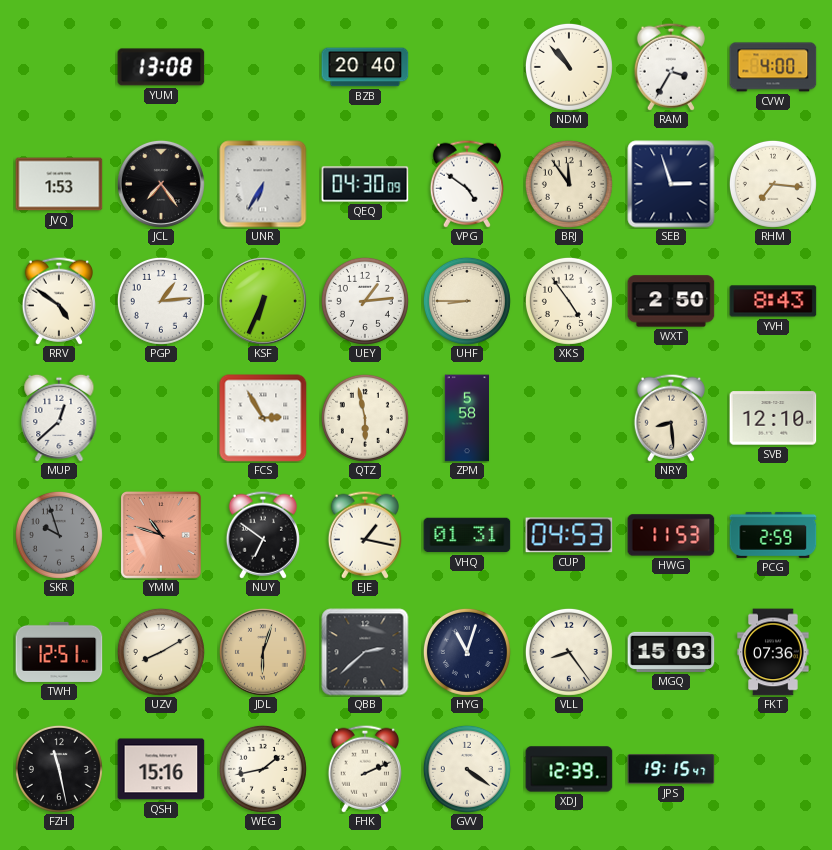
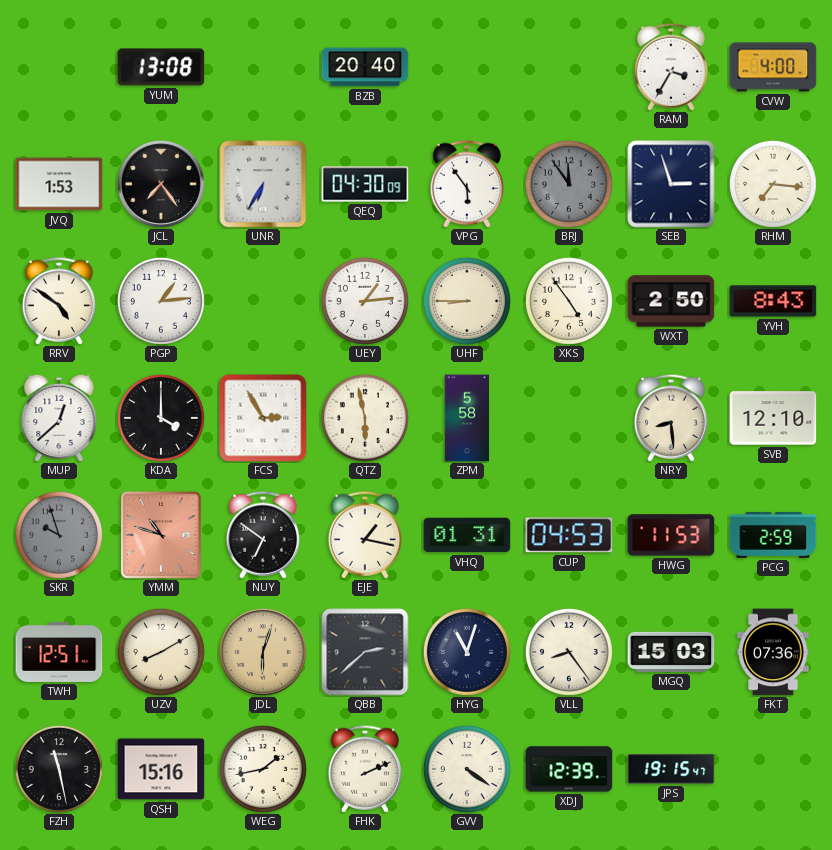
NDM: 10:53 -> none
VPG: 4:51 -> 5:54
BRJ dial: cream -> grey
KSF: 6:34 -> none
KDA: none -> 4:00
